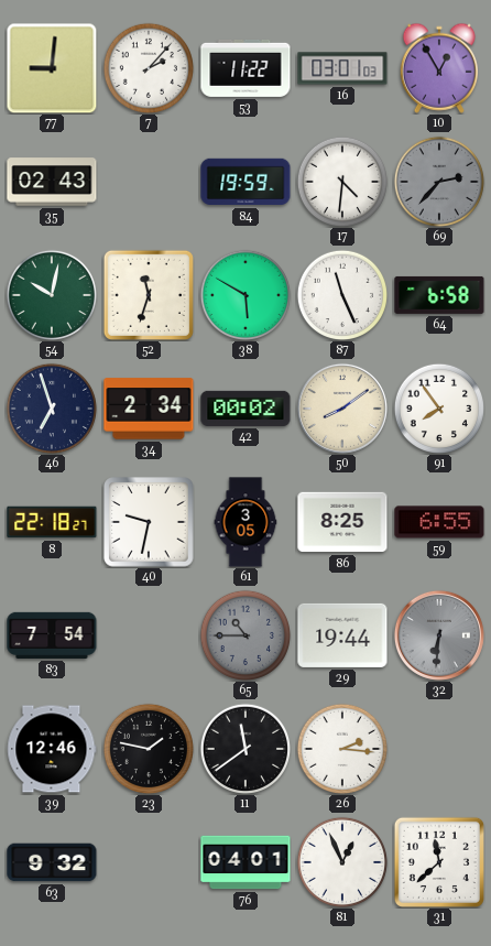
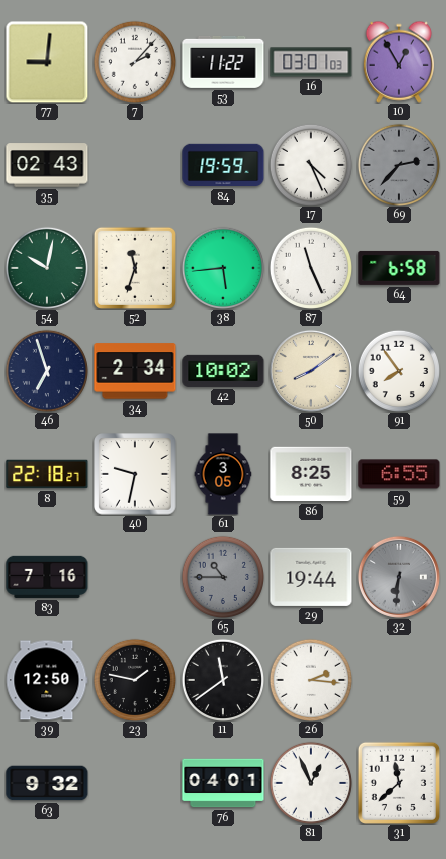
17: 4:31 -> 4:26
38: 5:50 -> 5:44
42: 00:02 -> 10:02
83: 7:54 -> 7:16
39: 12:46 -> 12:50
